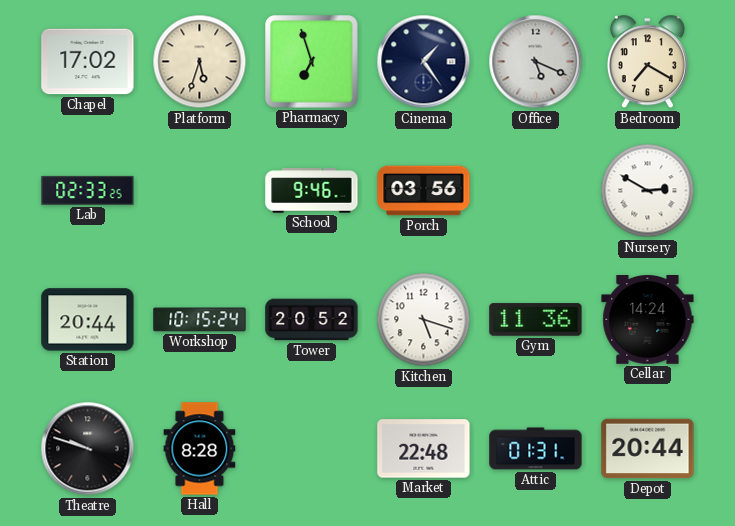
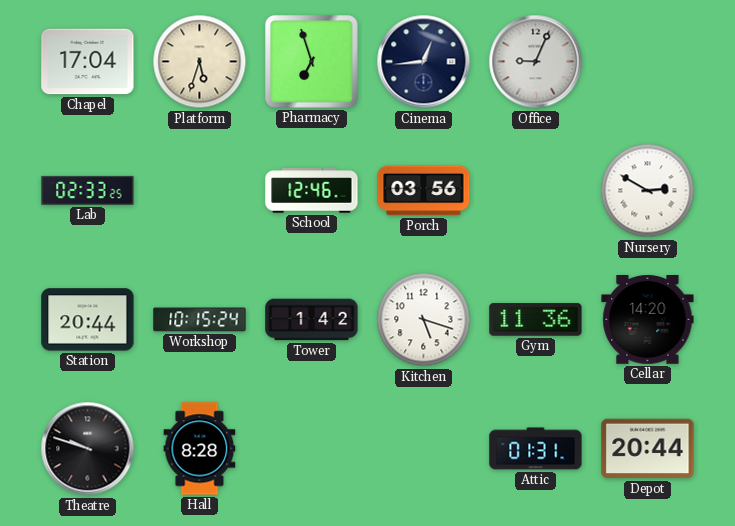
Chapel: 17:02 -> 17:04
Cinema: 1:24 -> 12:44
Office: 5:19 -> 9:04
Bedroom: 7:20 -> none
School: 9:46 -> 12:46
Tower: 20:52 -> 1:42
Cellar: 14:24 -> 14:20
Market: 22:48 -> none
